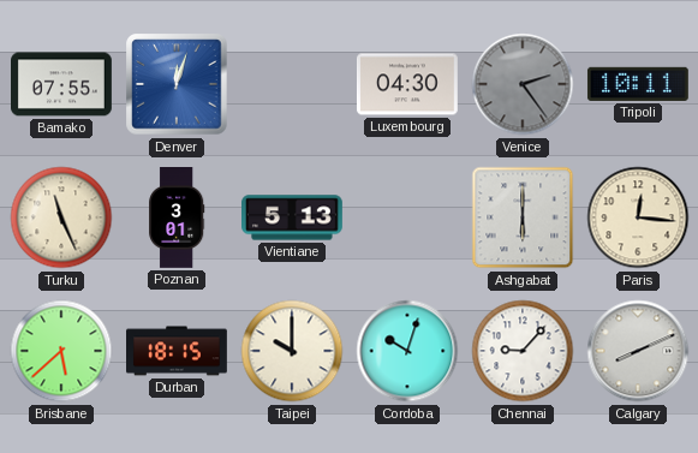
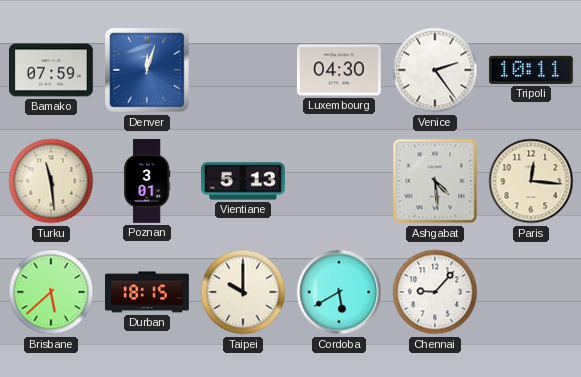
Bamako: 07:55 -> 07:59
Venice dial: grey -> white
Turku: 11:26 -> 11:29
Ashgabat: 6:00 -> 4:29
Cordoba: 10:03 -> 5:40
Calgary: 8:11 -> none
